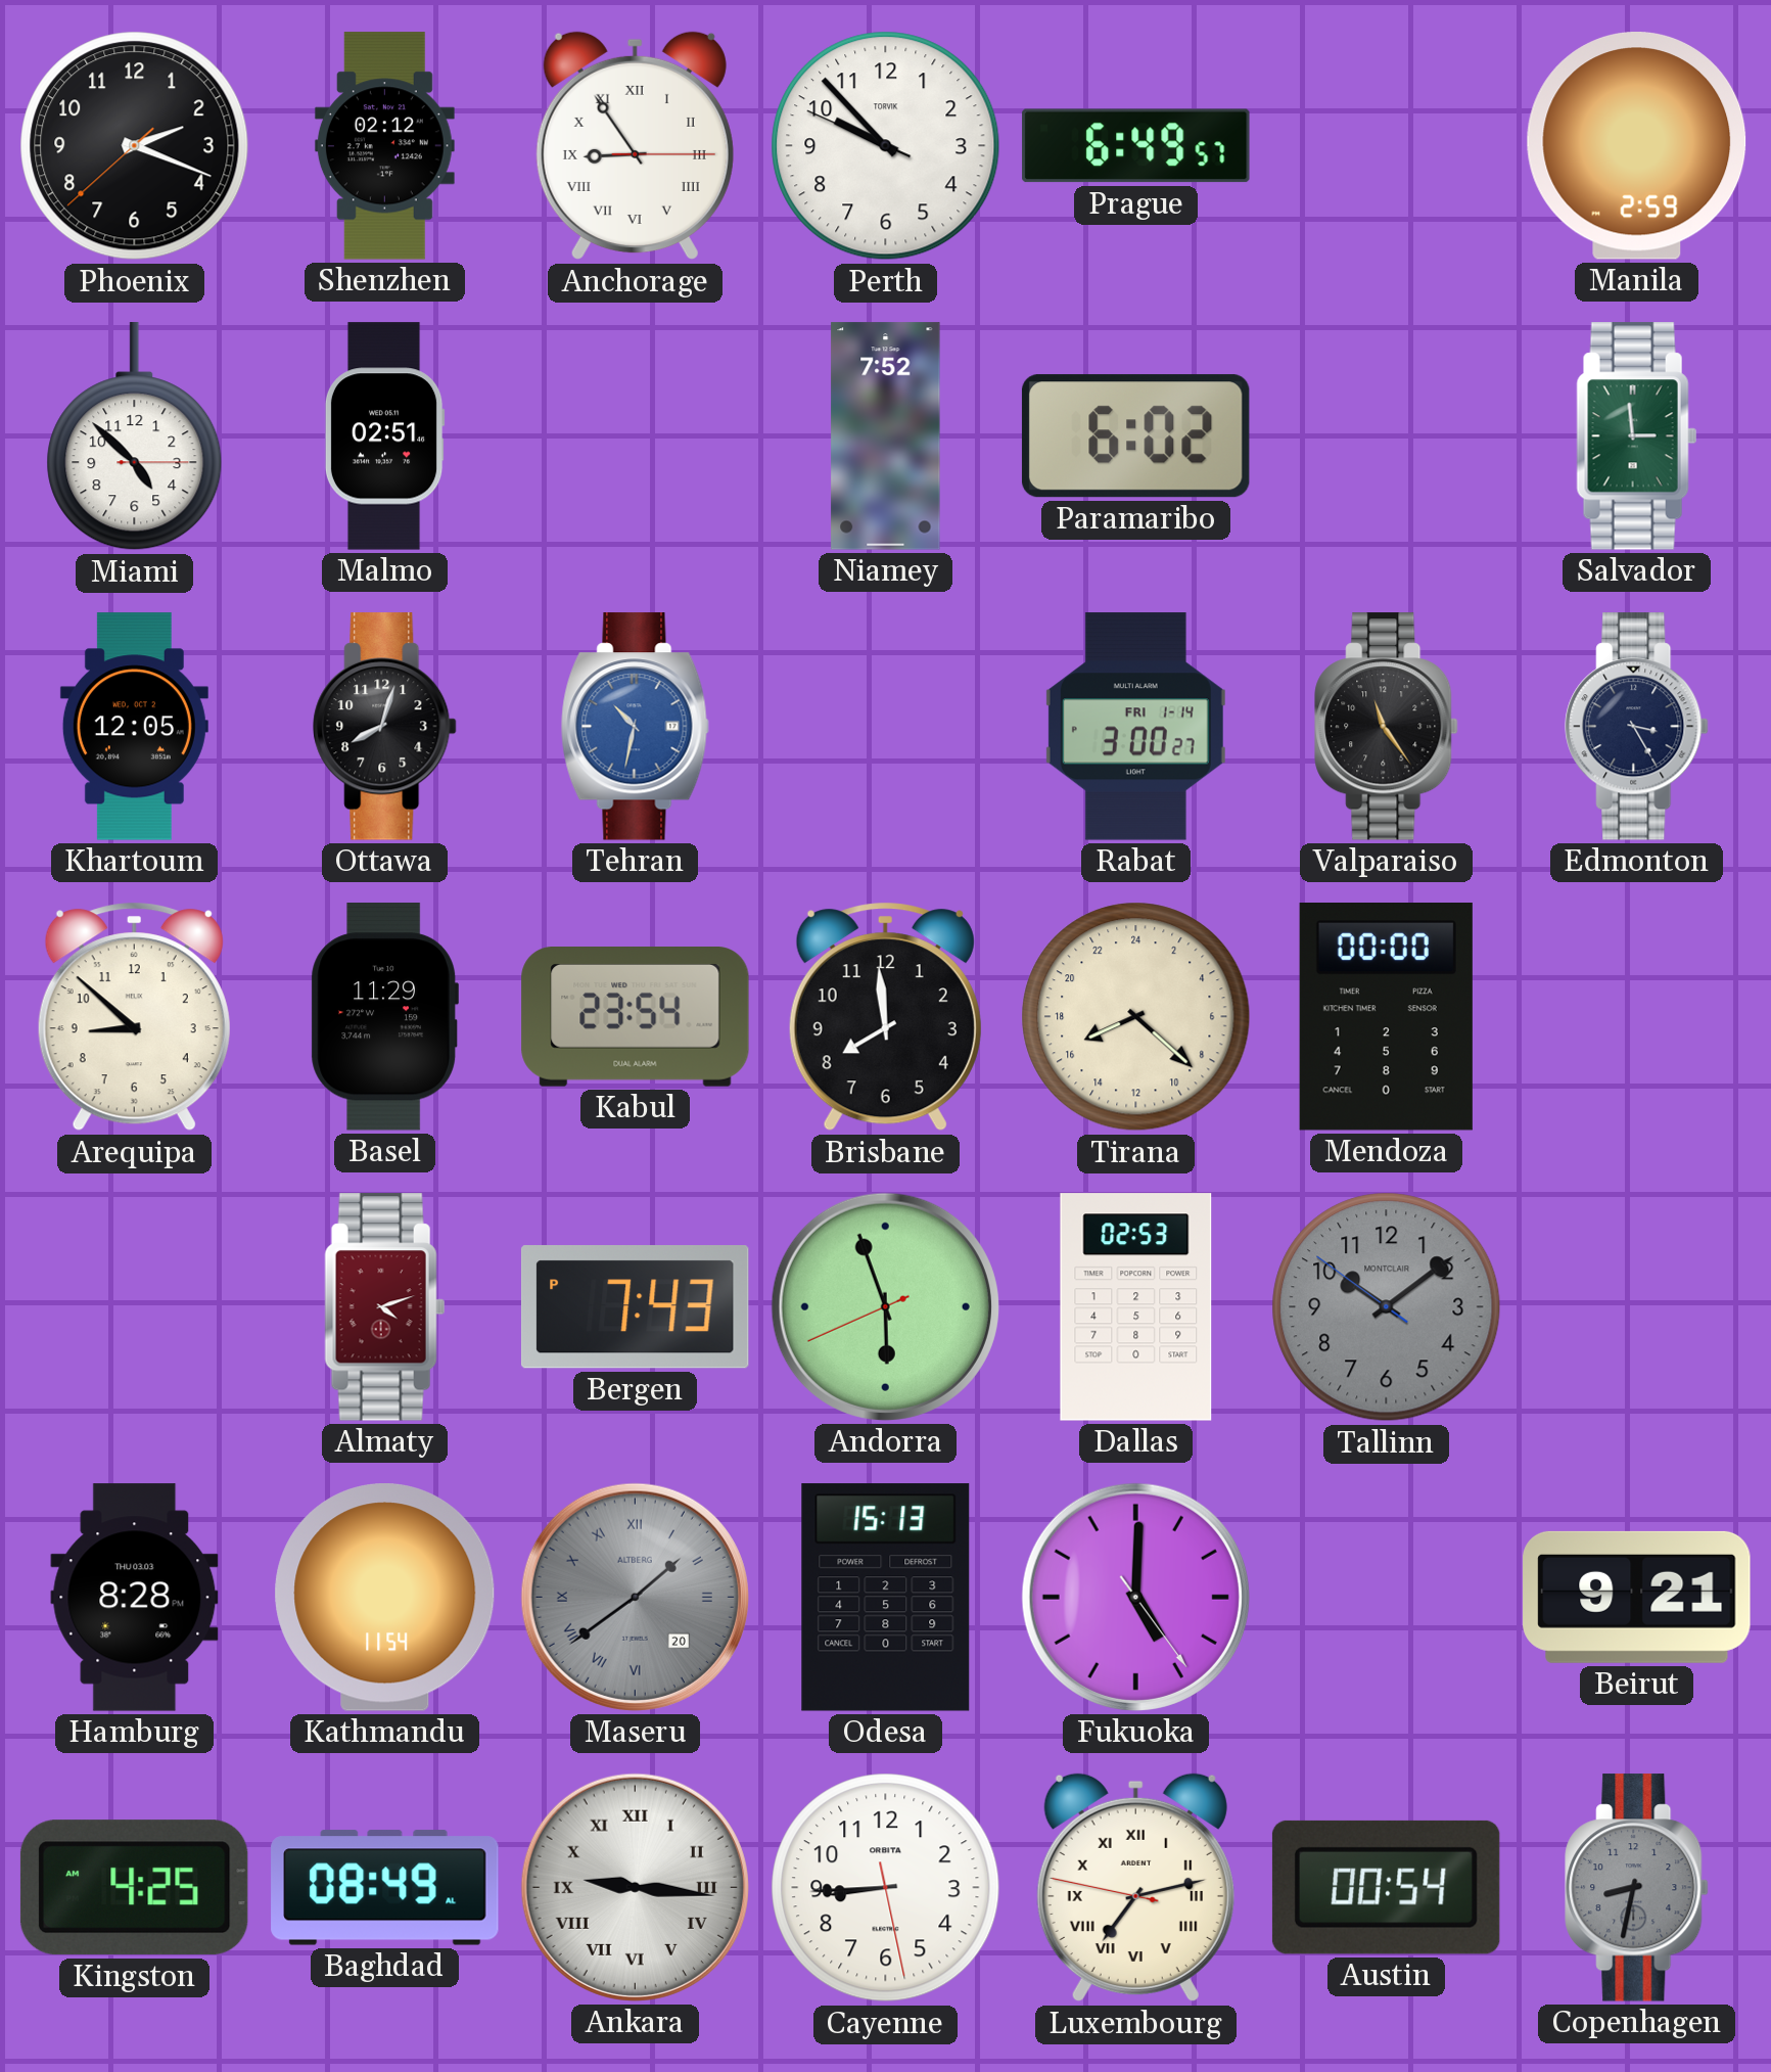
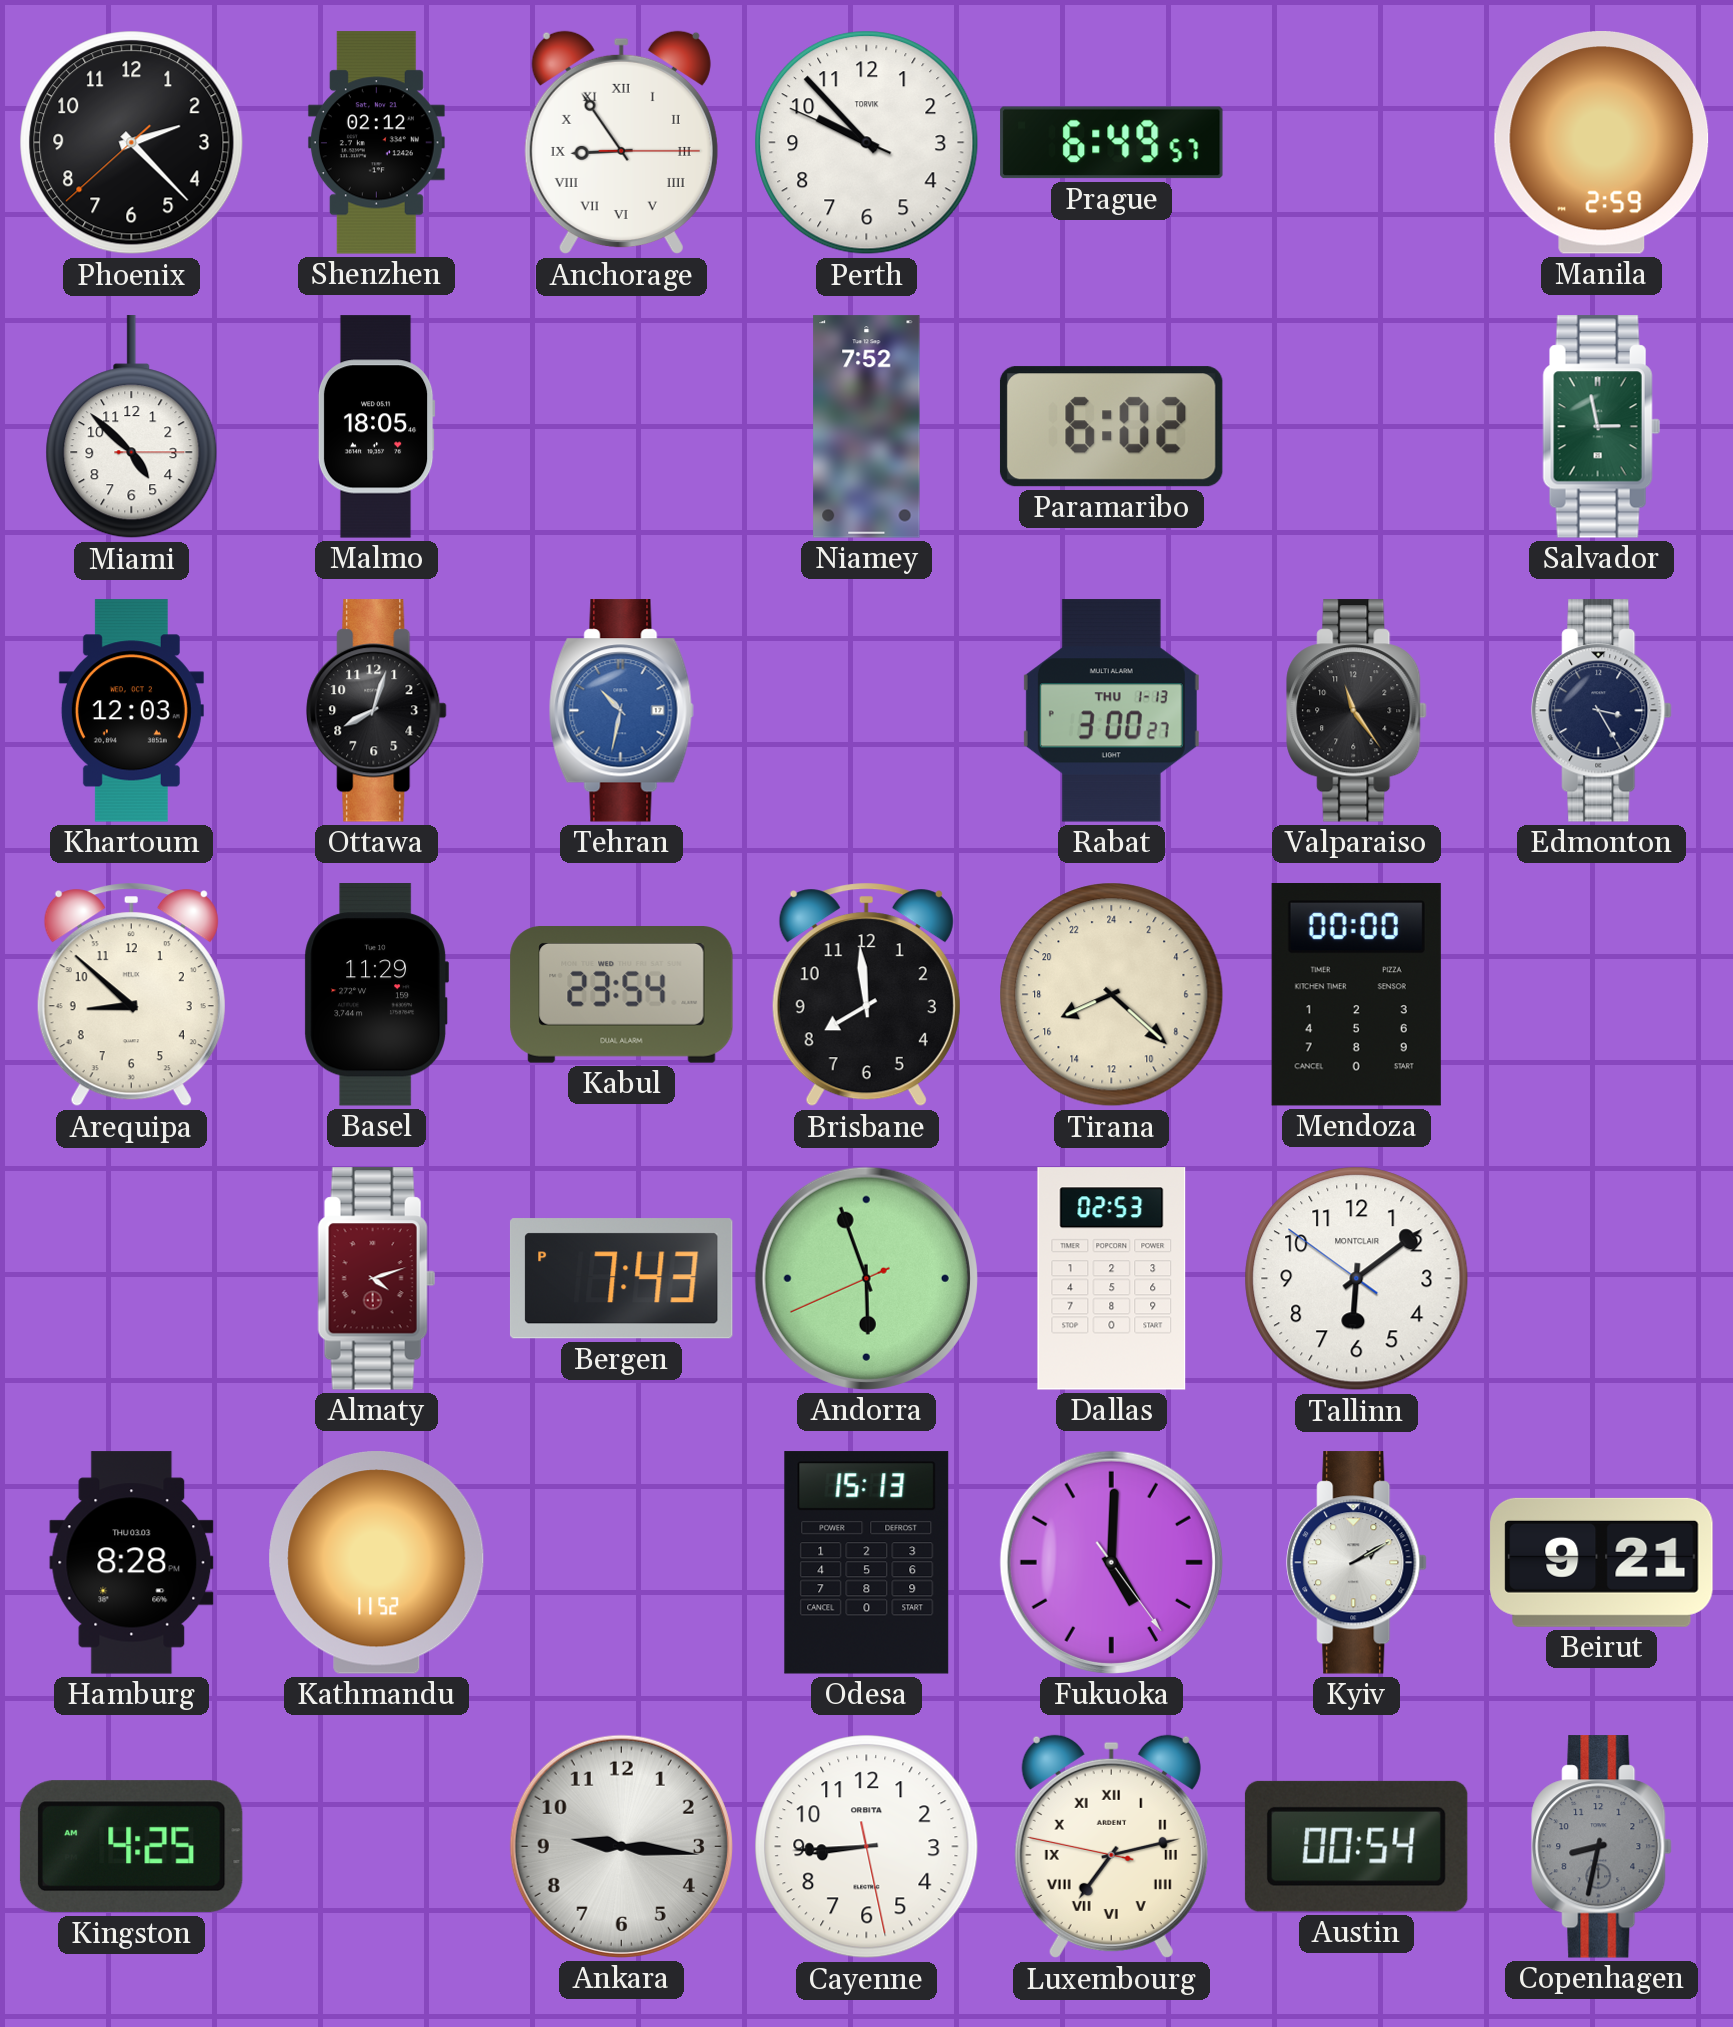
Phoenix: 2:18 -> 2:22
Malmo: 02:51 -> 18:05
Salvador: 2:59 -> 2:58
Khartoum: 12:05 -> 12:03
Rabat date: FRI 1-14 -> THU 1-13
Tallinn: 10:08 -> 6:08
Tallinn dial: grey -> white
Kathmandu: 11:54 -> 11:52
Maseru: 1:39 -> none
Kyiv: none -> 2:10
Baghdad: 08:49 -> none
Ankara numerals: Roman -> Arabic
